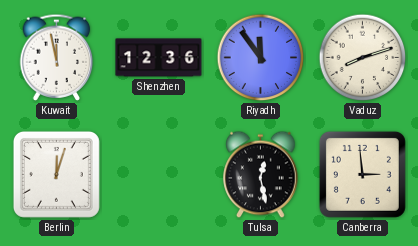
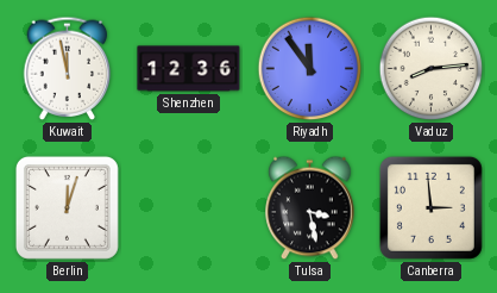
Vaduz: 8:12 -> 8:14
Tulsa: 12:28 -> 3:28
